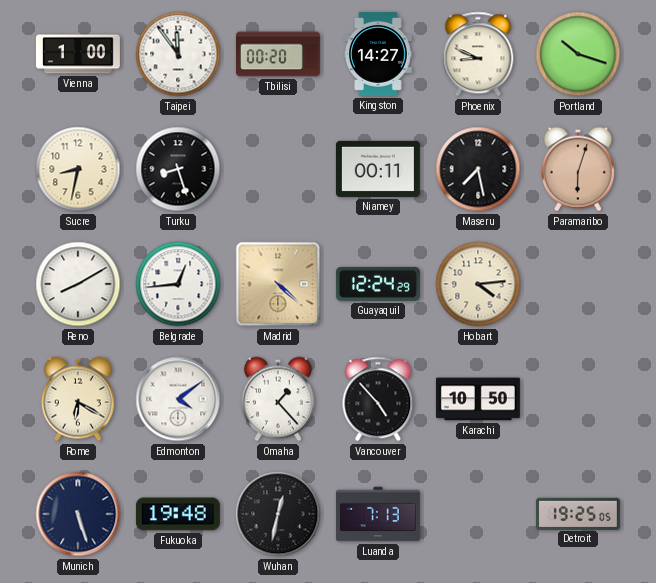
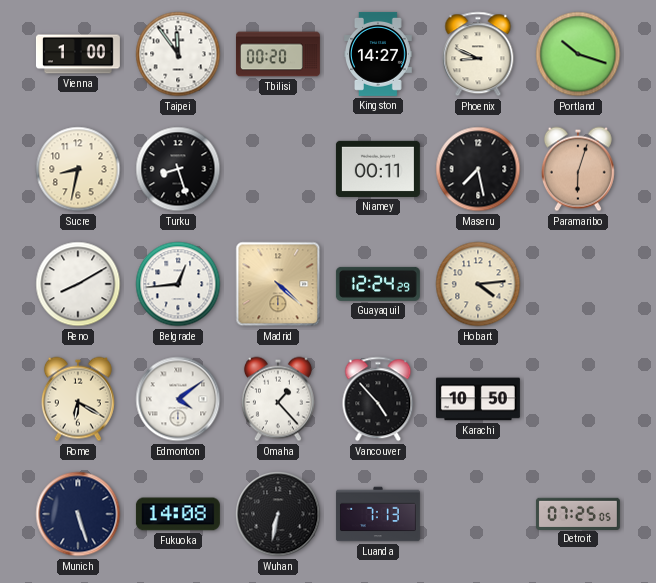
Fukuoka: 19:48 -> 14:08
Wuhan: 12:32 -> 6:32
Detroit: 19:25 -> 07:25
